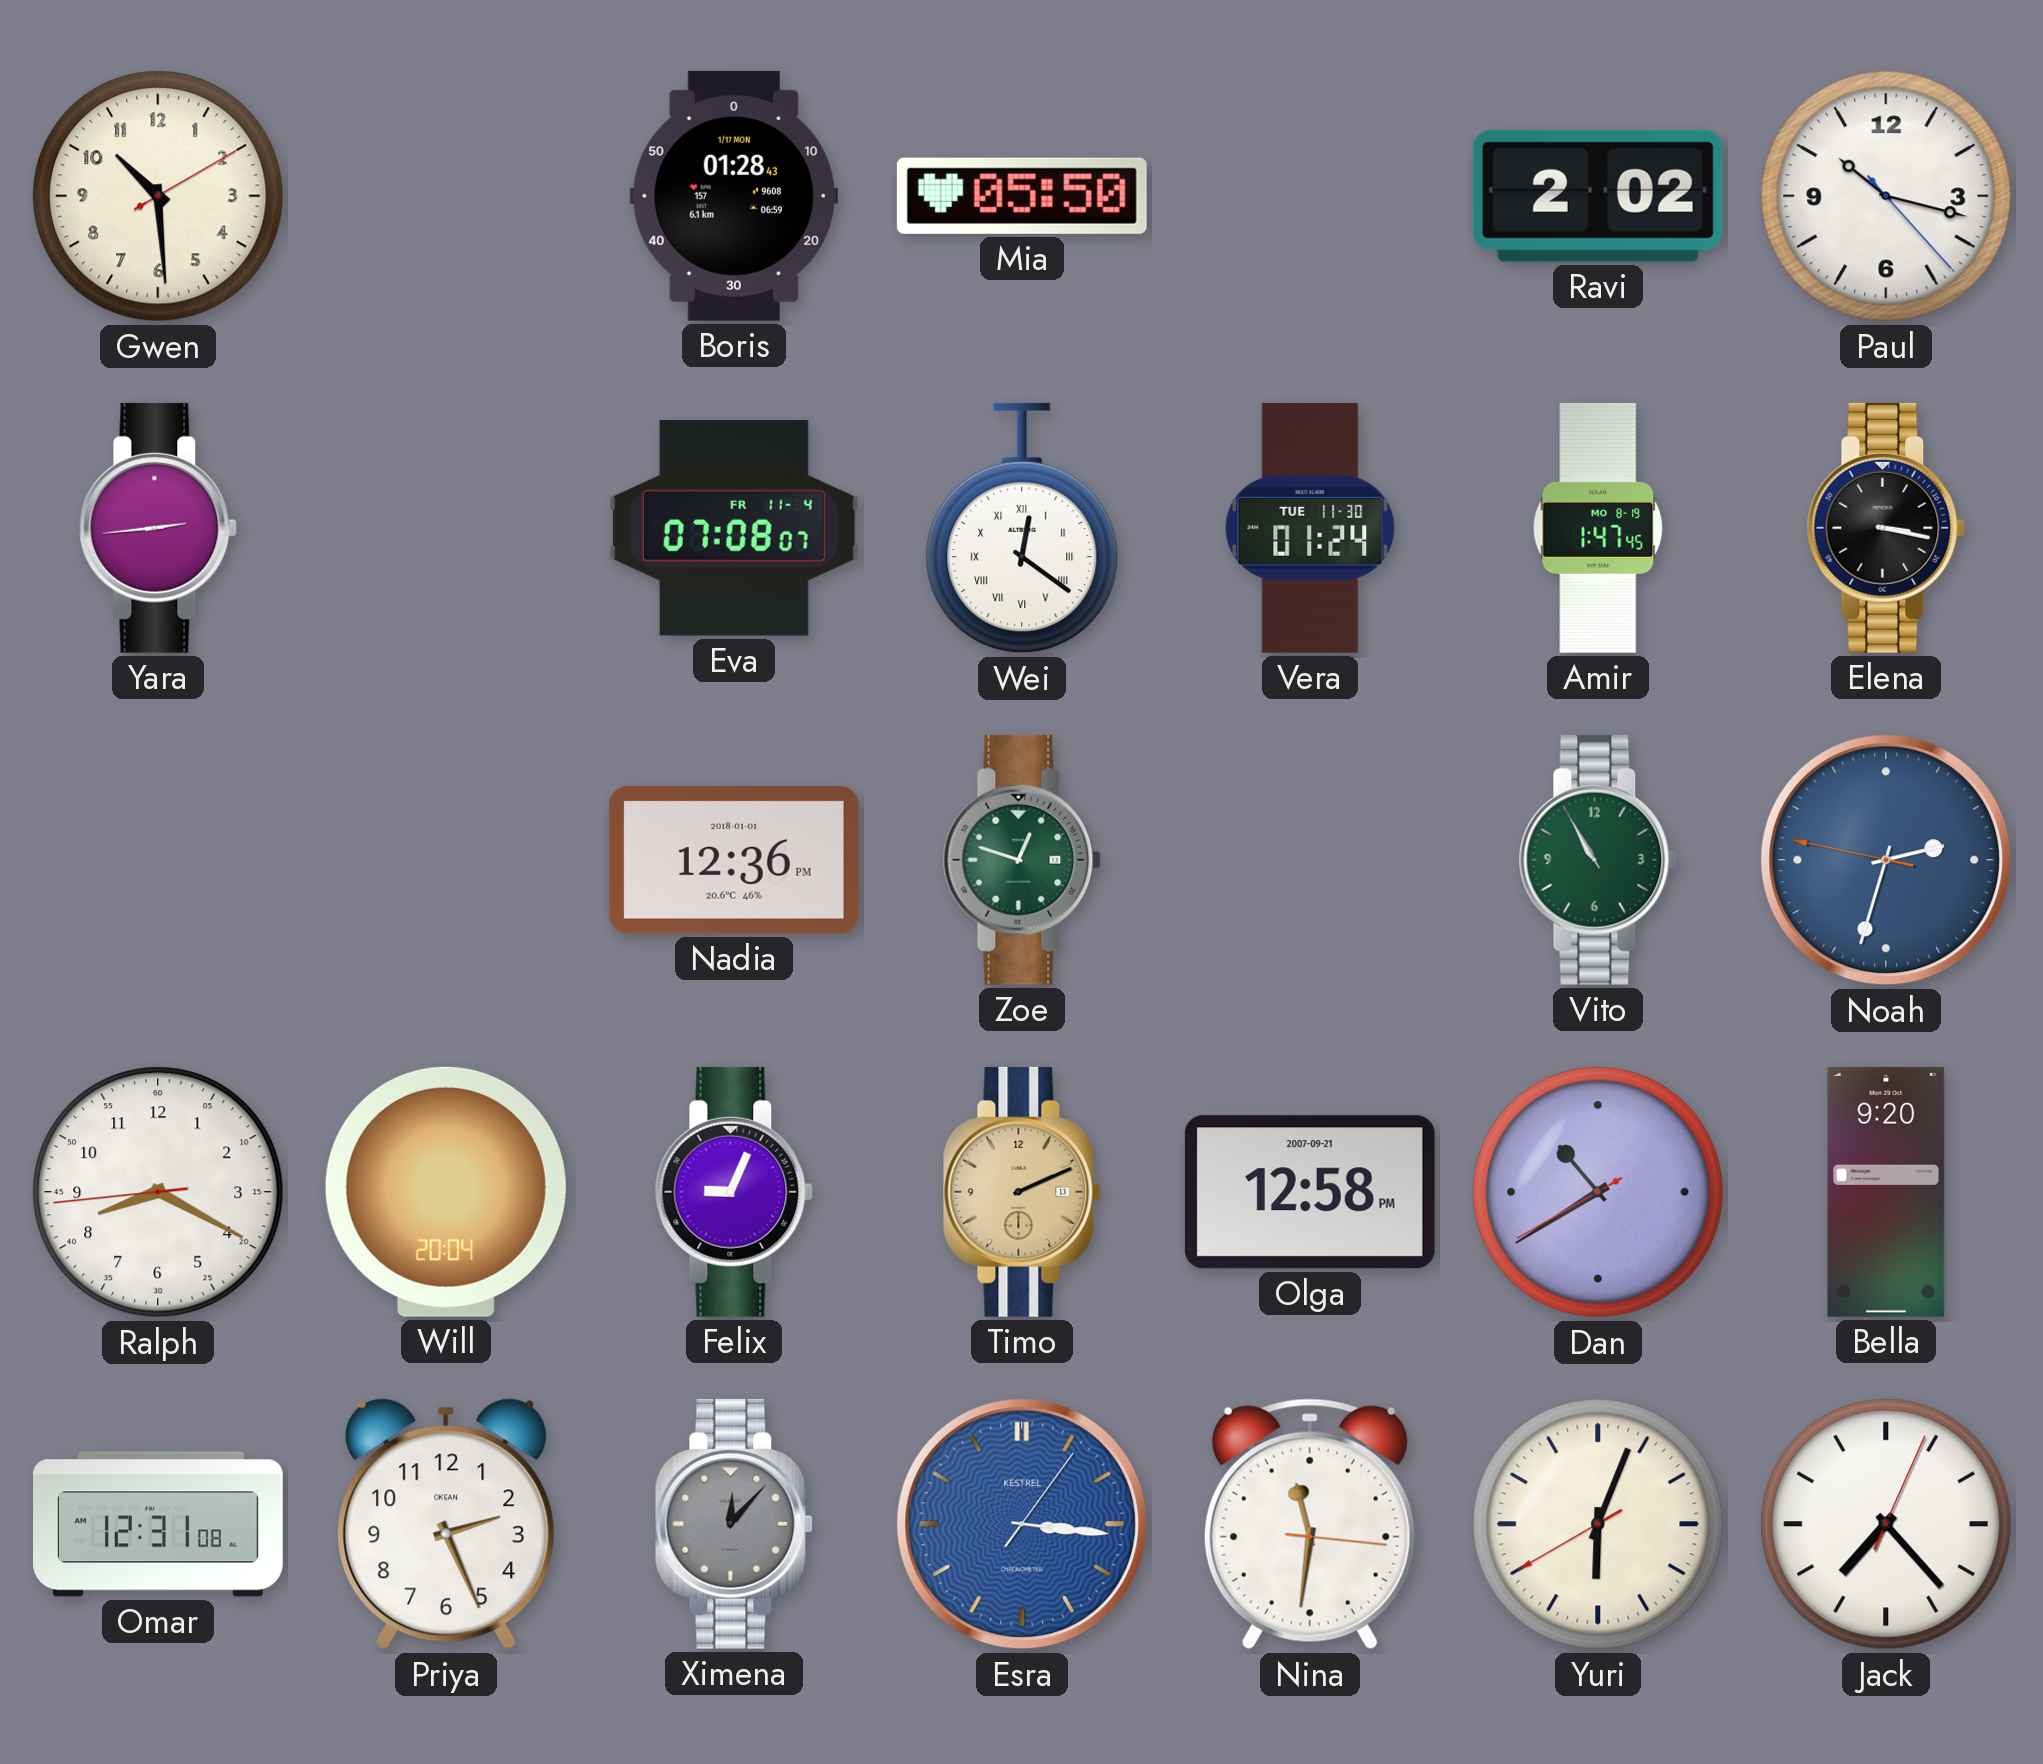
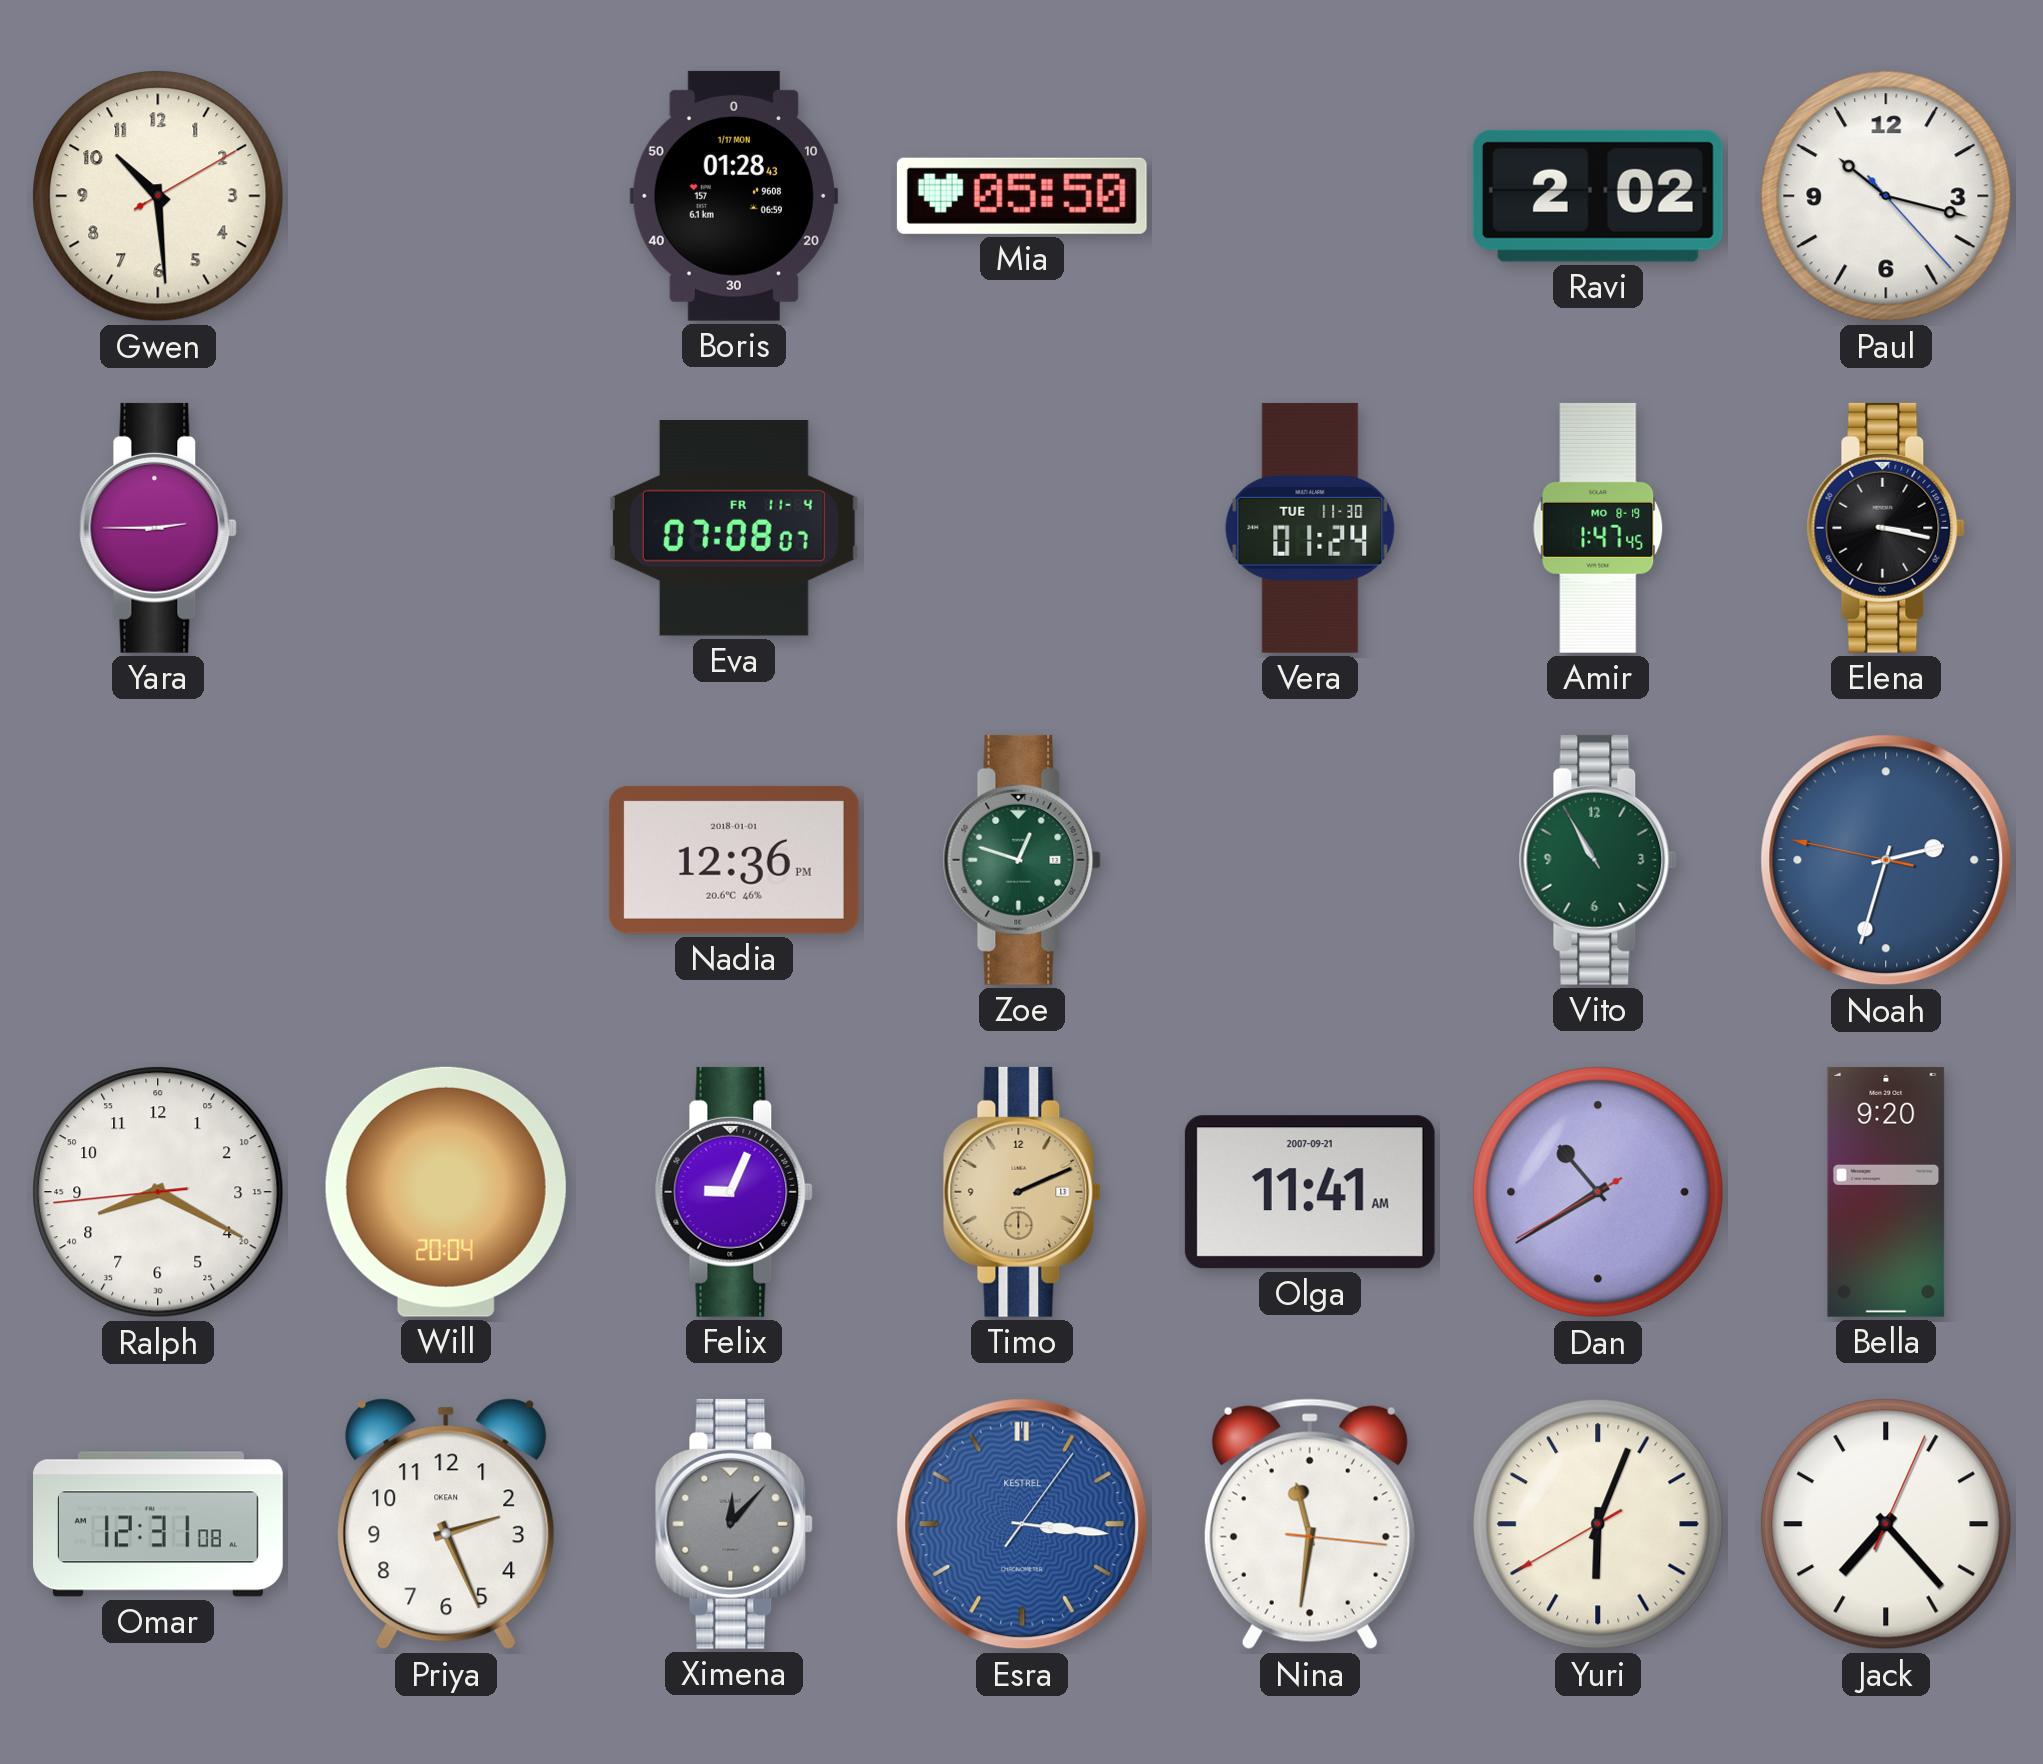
Yara: 2:44 -> 2:45
Wei: 12:21 -> none
Olga: 12:58 -> 11:41
